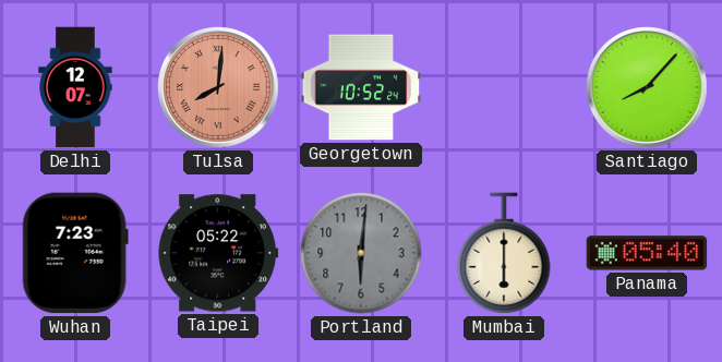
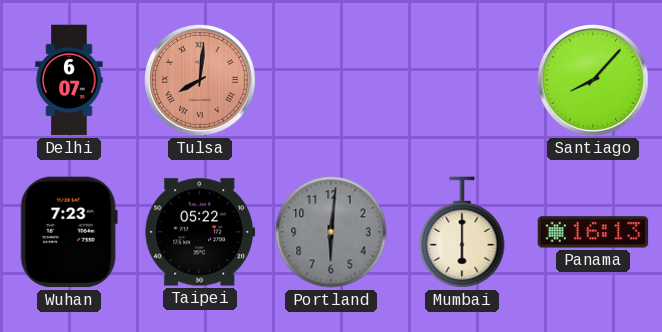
Delhi: 12:07 -> 6:07
Georgetown: 10:52 -> none
Panama: 05:40 -> 16:13
